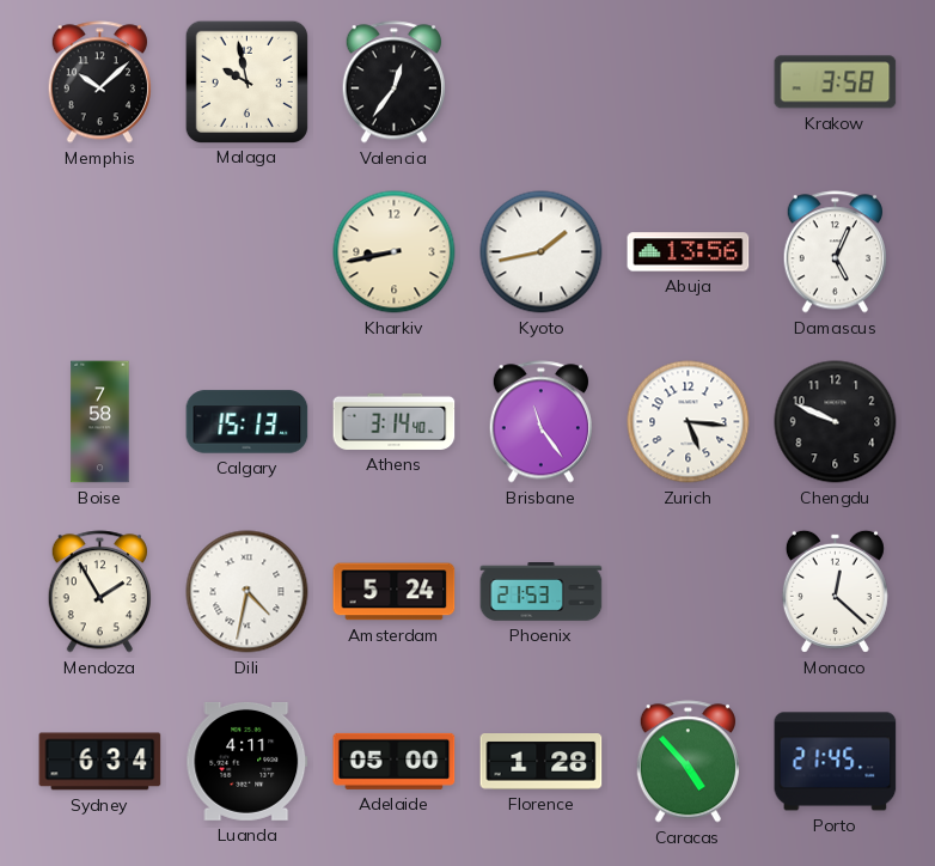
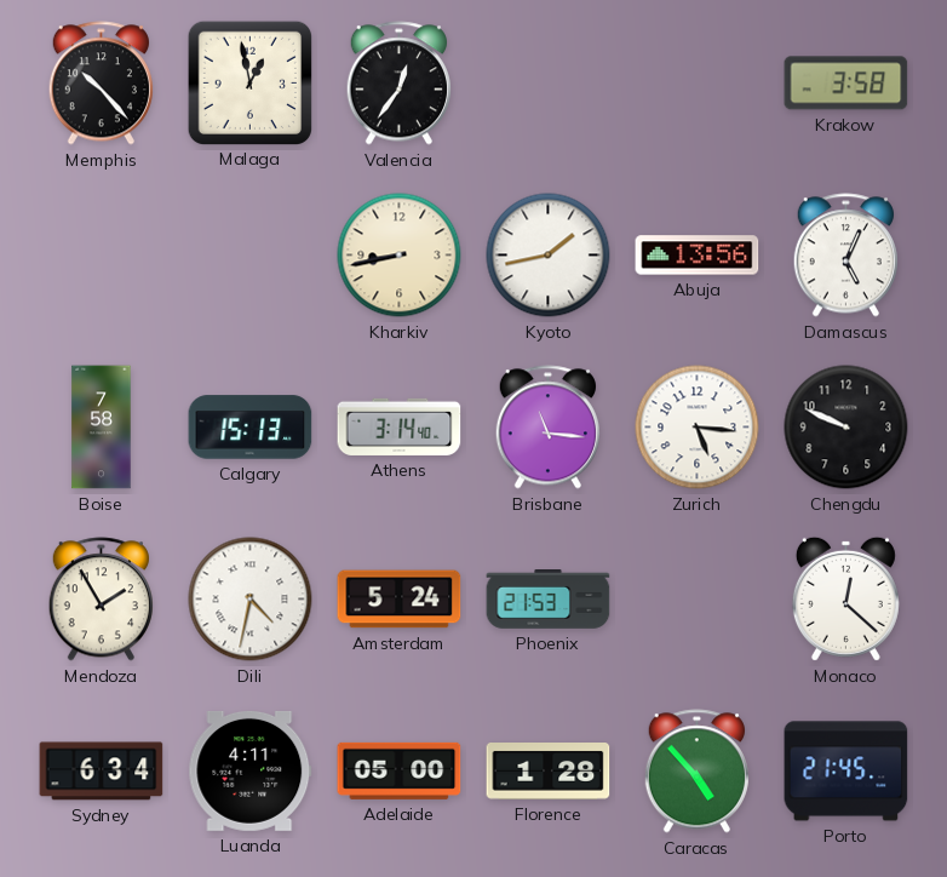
Memphis: 10:08 -> 10:23
Malaga: 9:58 -> 12:58
Brisbane: 11:24 -> 11:16
